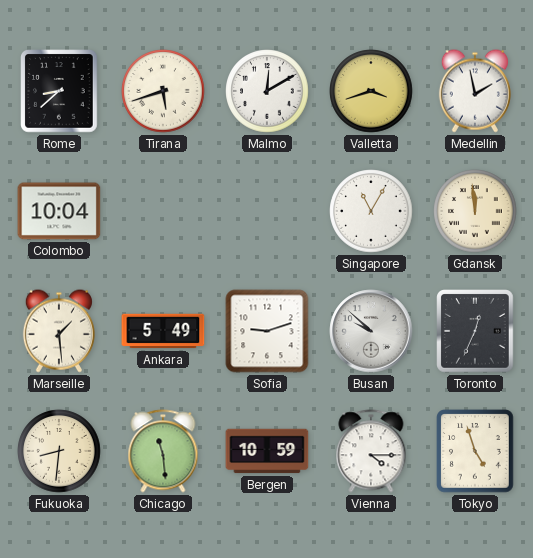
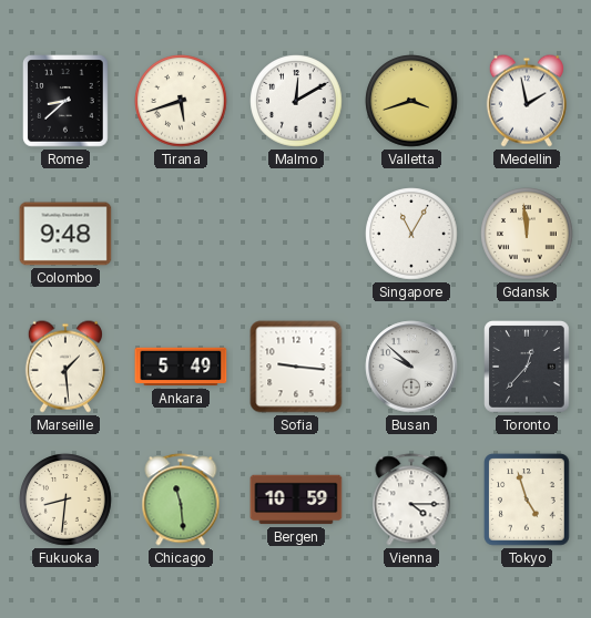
Colombo: 10:04 -> 9:48
Sofia: 9:12 -> 9:16
Toronto: 12:34 -> 12:37
